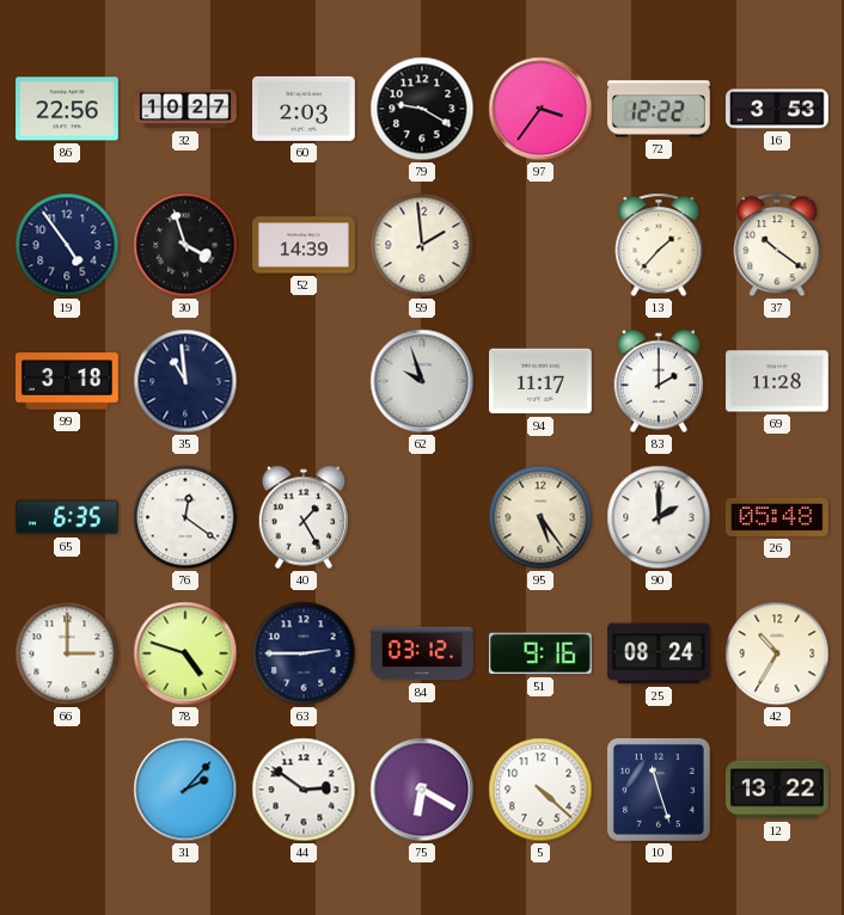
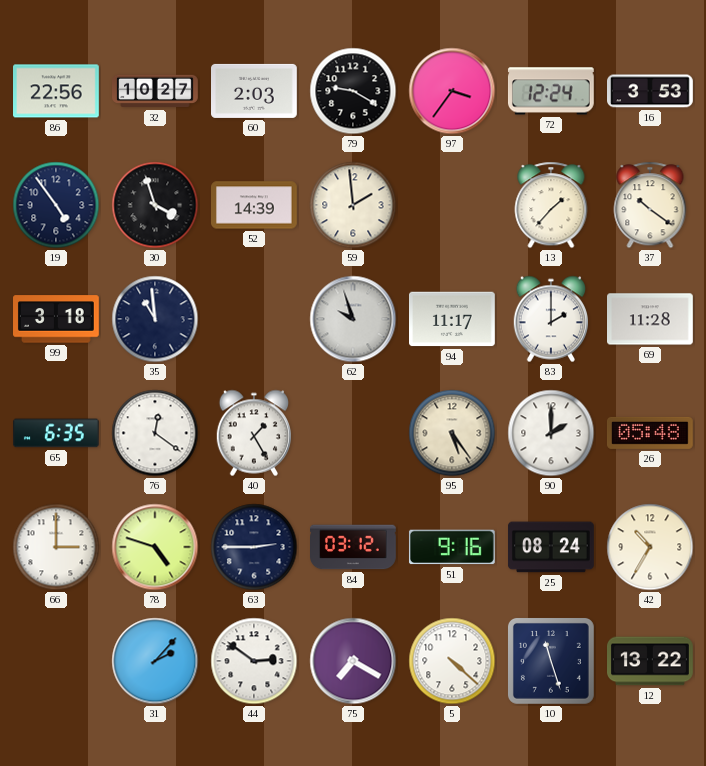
72: 12:22 -> 12:24
75: 6:20 -> 7:20
